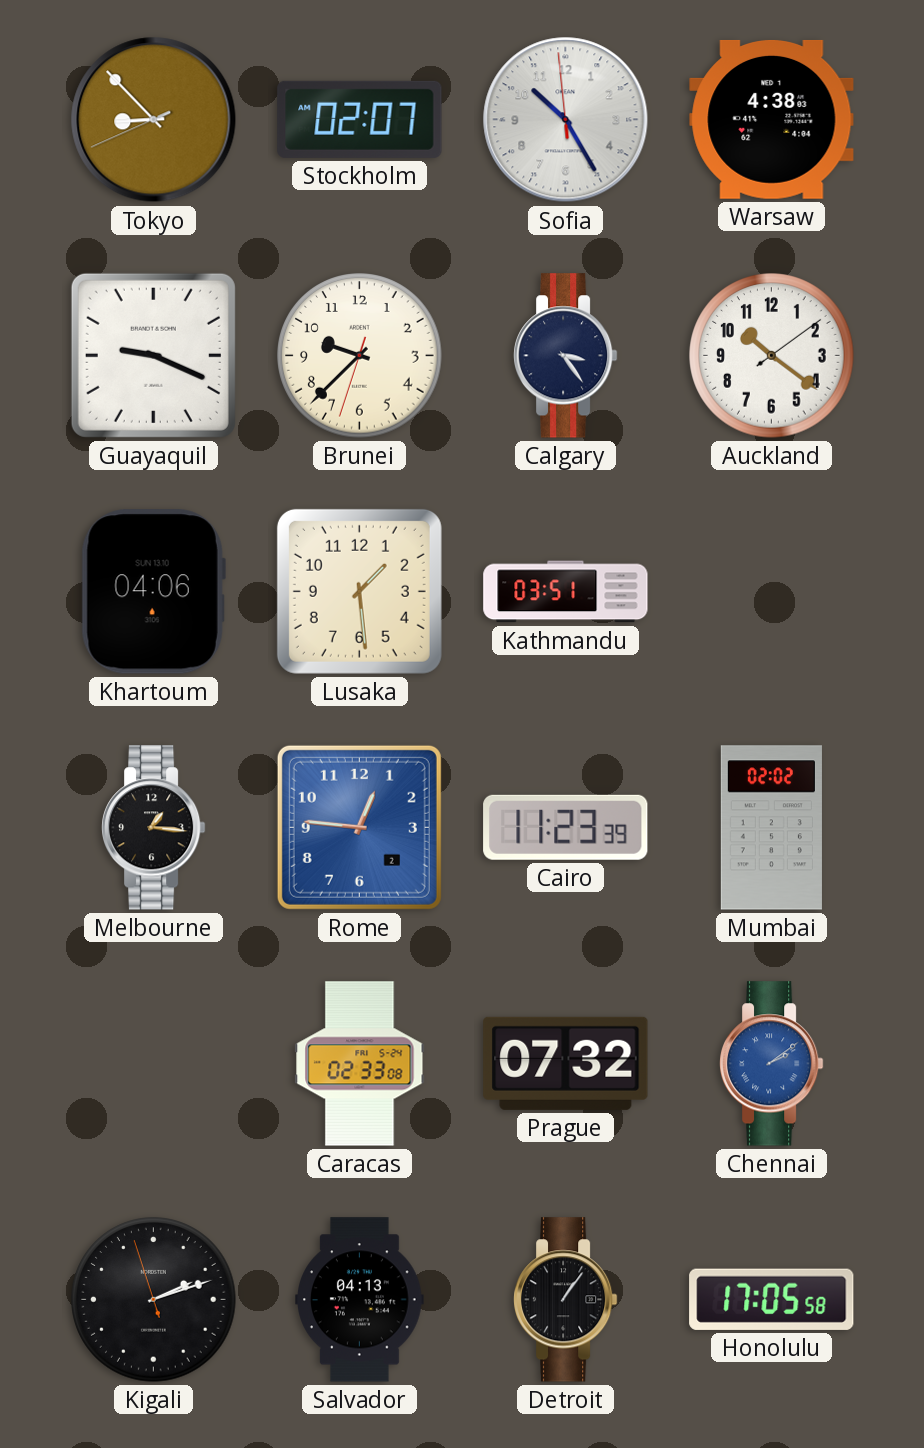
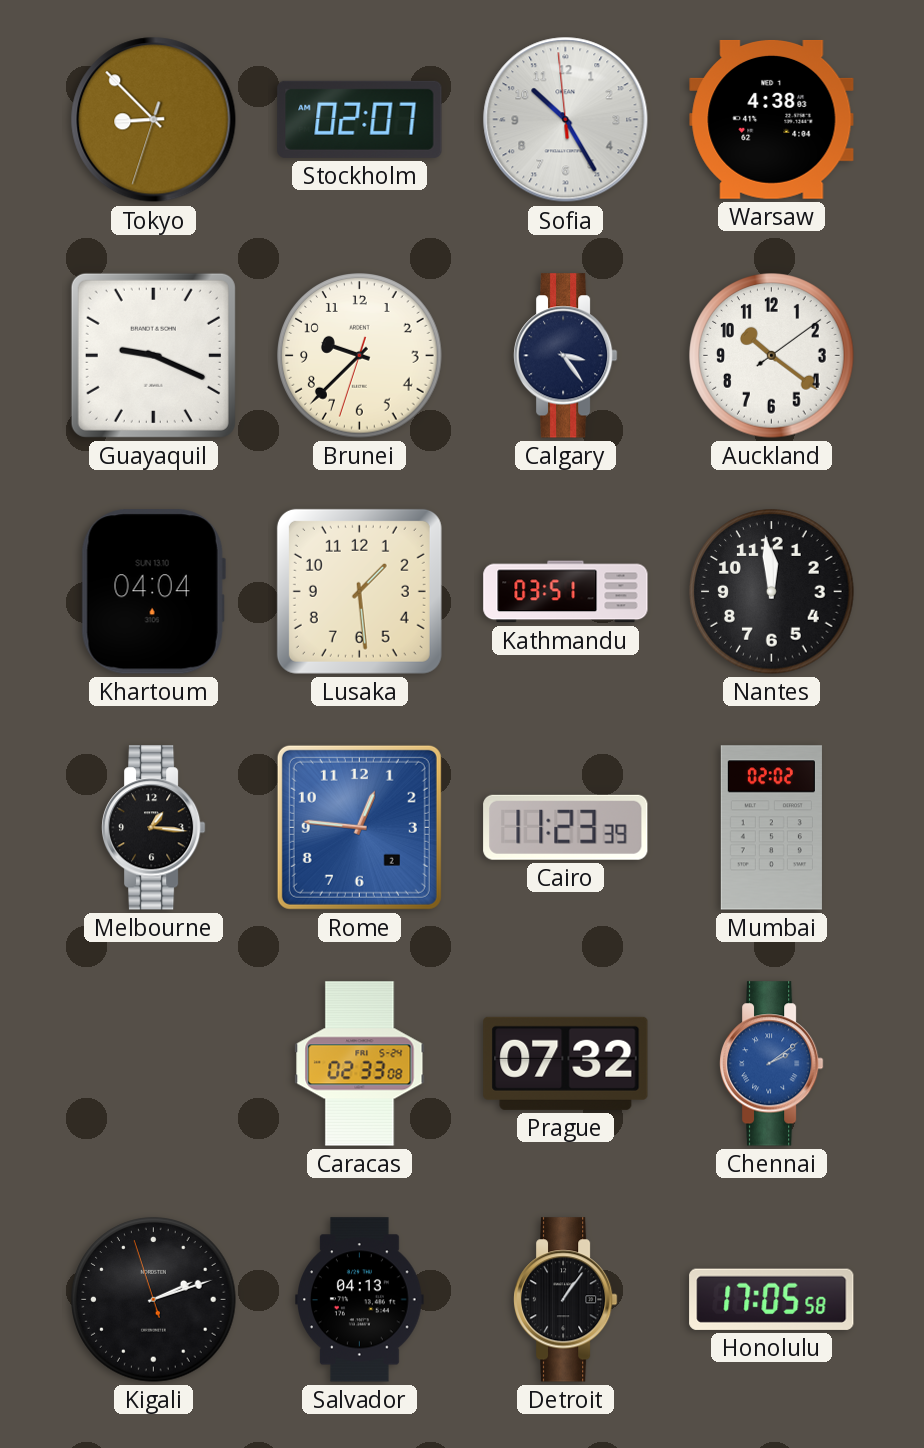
Tokyo: 8:52:41 -> 8:52:33
Khartoum: 04:06 -> 04:04
Nantes: none -> 11:59
